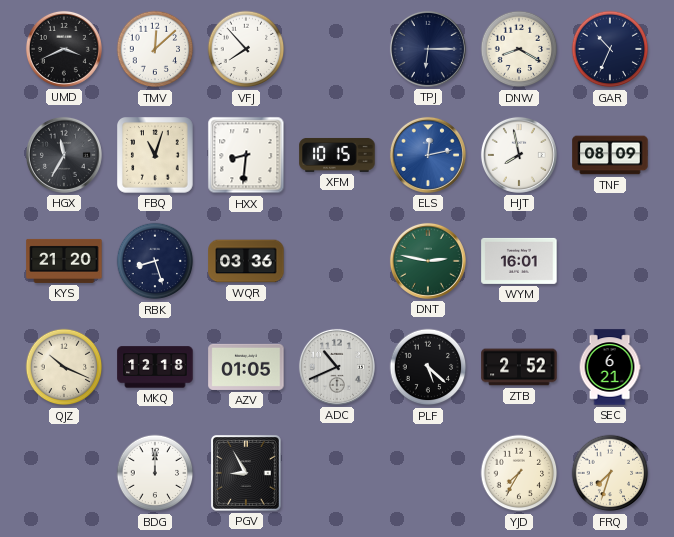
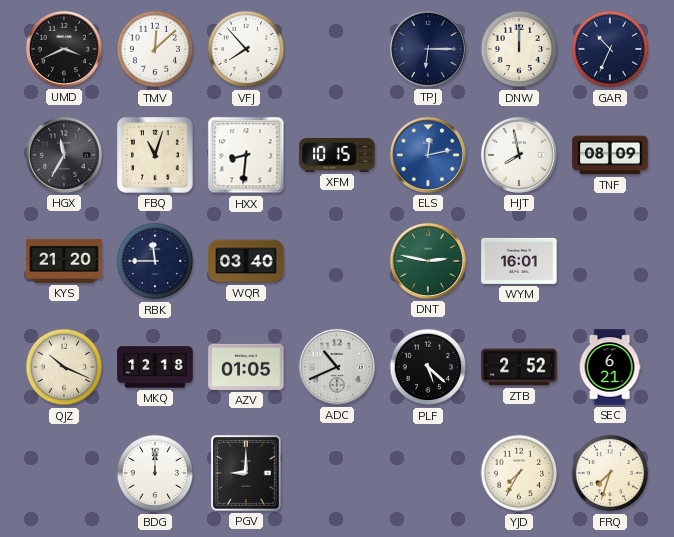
DNW: 8:20 -> 12:00
RBK: 8:27 -> 11:45
WQR: 03:36 -> 03:40
PGV: 8:55 -> 9:00
